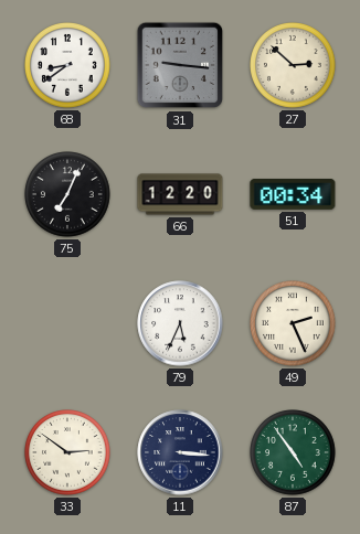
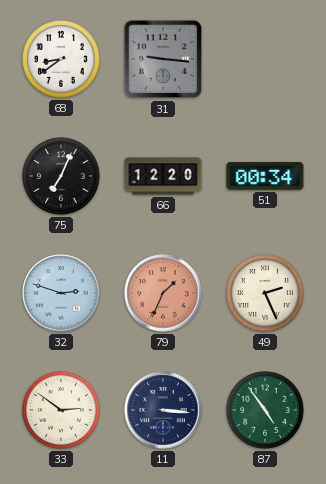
27: 2:52 -> none
32: none -> 2:48
79: 5:34 -> 1:34
79 dial: white -> salmon
